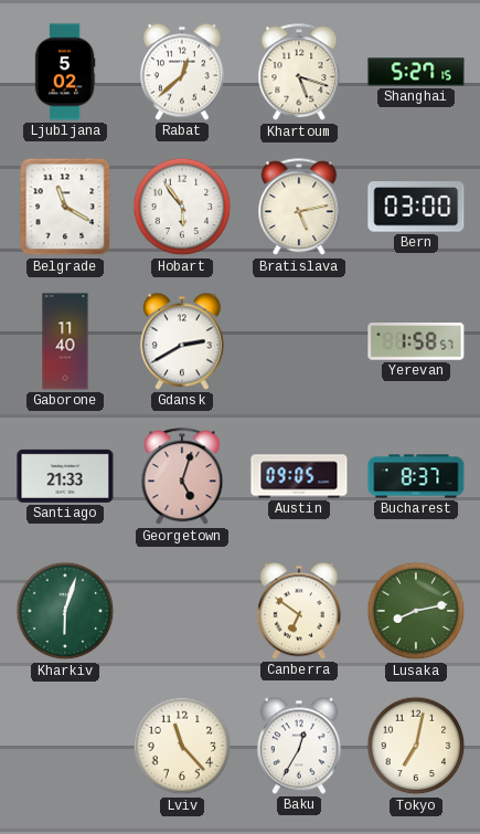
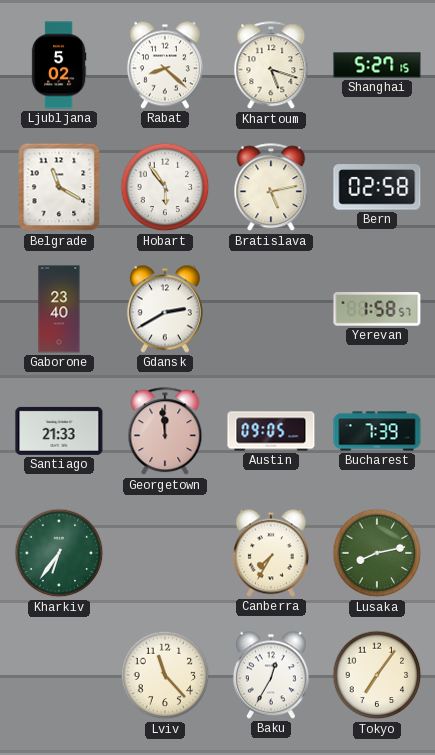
Rabat: 12:38 -> 8:22
Bern: 03:00 -> 02:58
Gaborone: 11:40 -> 23:40
Georgetown: 5:03 -> 11:59
Bucharest: 8:37 -> 7:39
Kharkiv: 6:03 -> 6:36
Canberra: 6:51 -> 7:35
Tokyo: 7:02 -> 7:06
